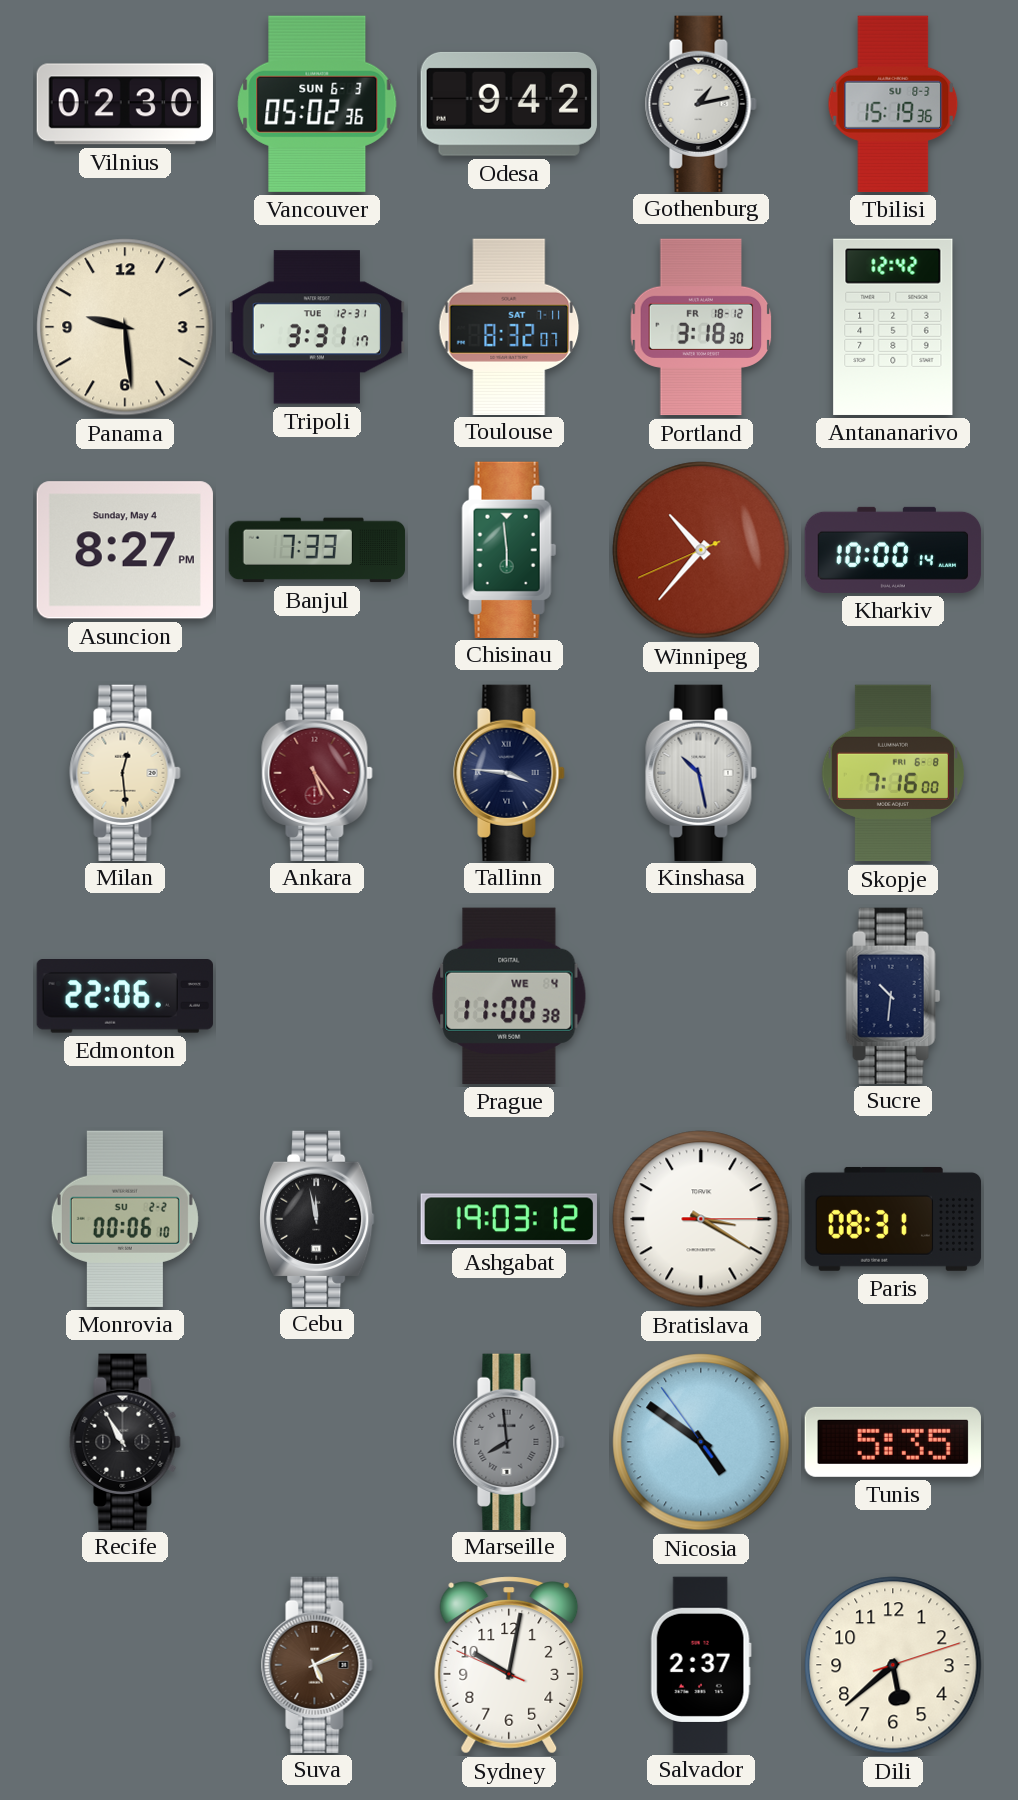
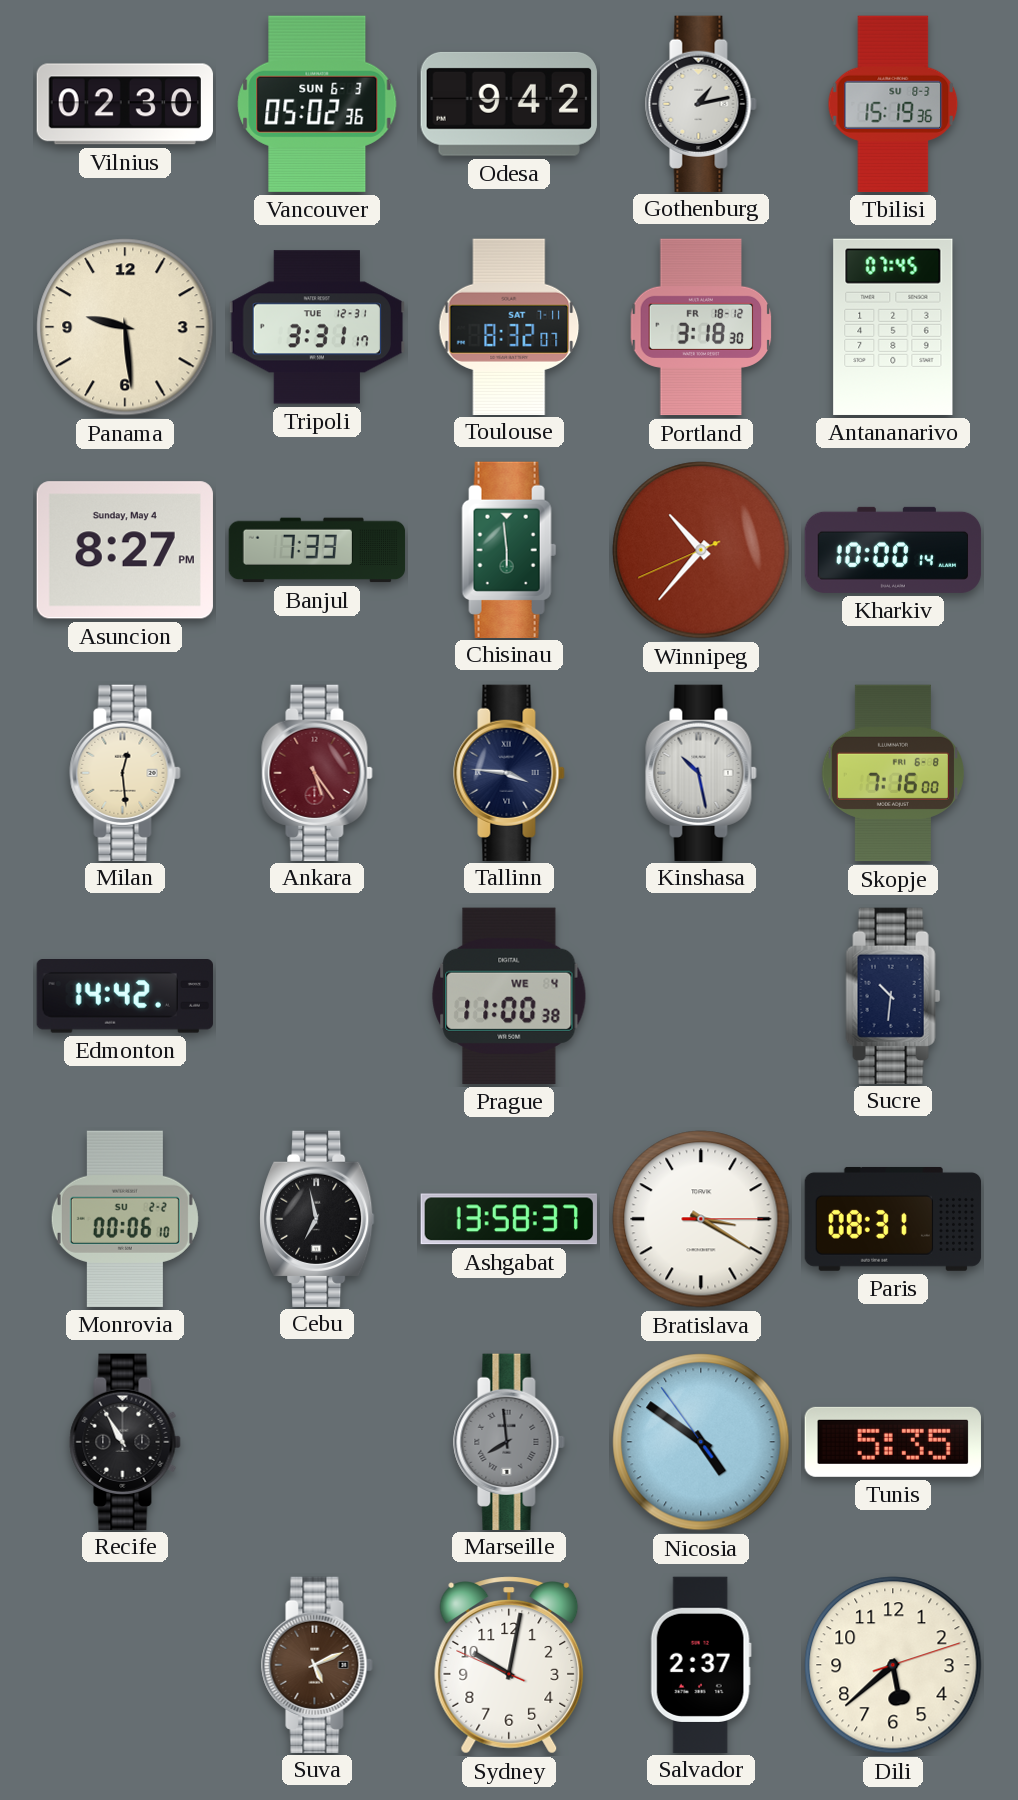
Antananarivo: 12:42 -> 07:45
Edmonton: 22:06 -> 14:42
Cebu: 11:58 -> 6:58
Ashgabat: 19:03 -> 13:58
